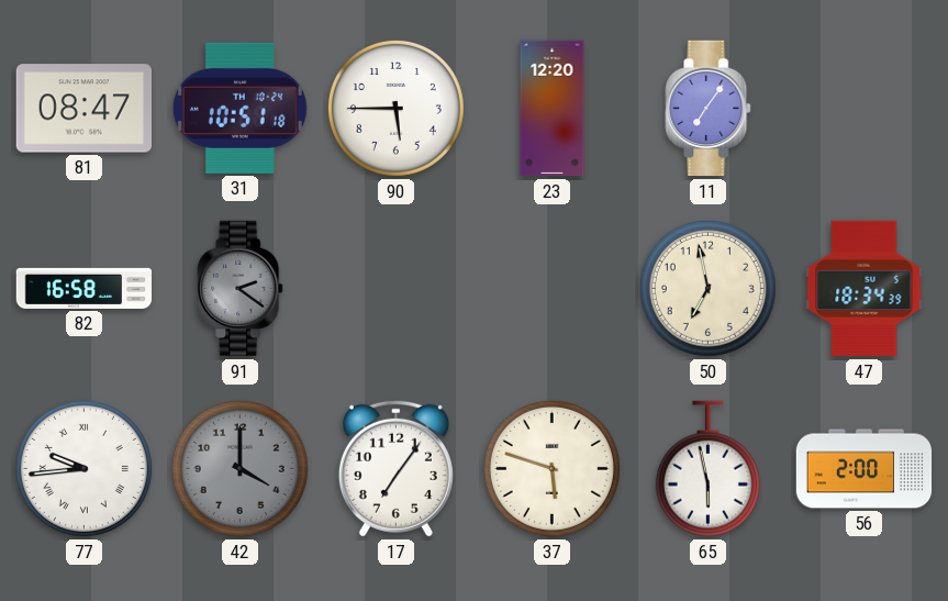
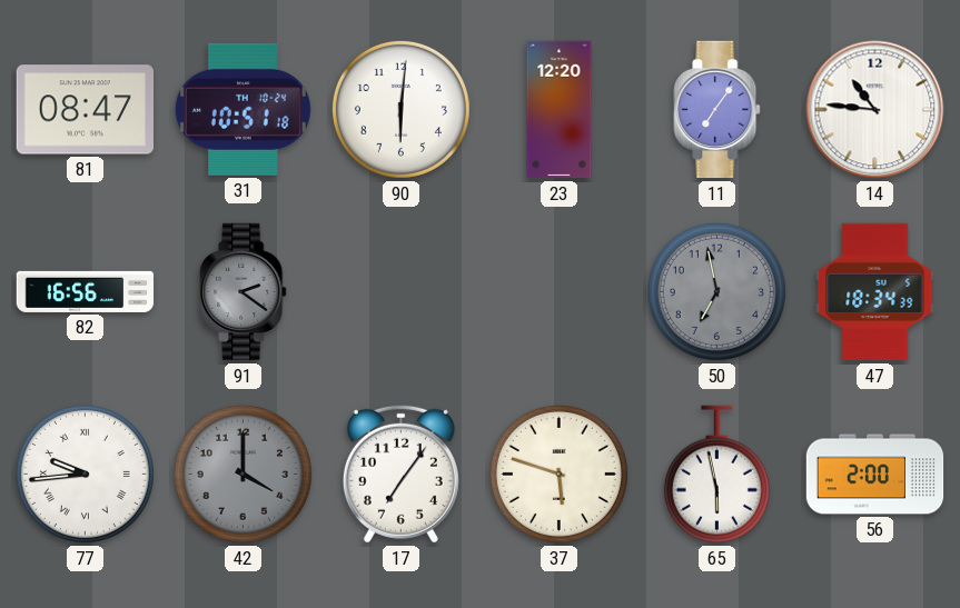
90: 5:45 -> 6:01
14: none -> 10:46
82: 16:58 -> 16:56
50 dial: cream -> grey
